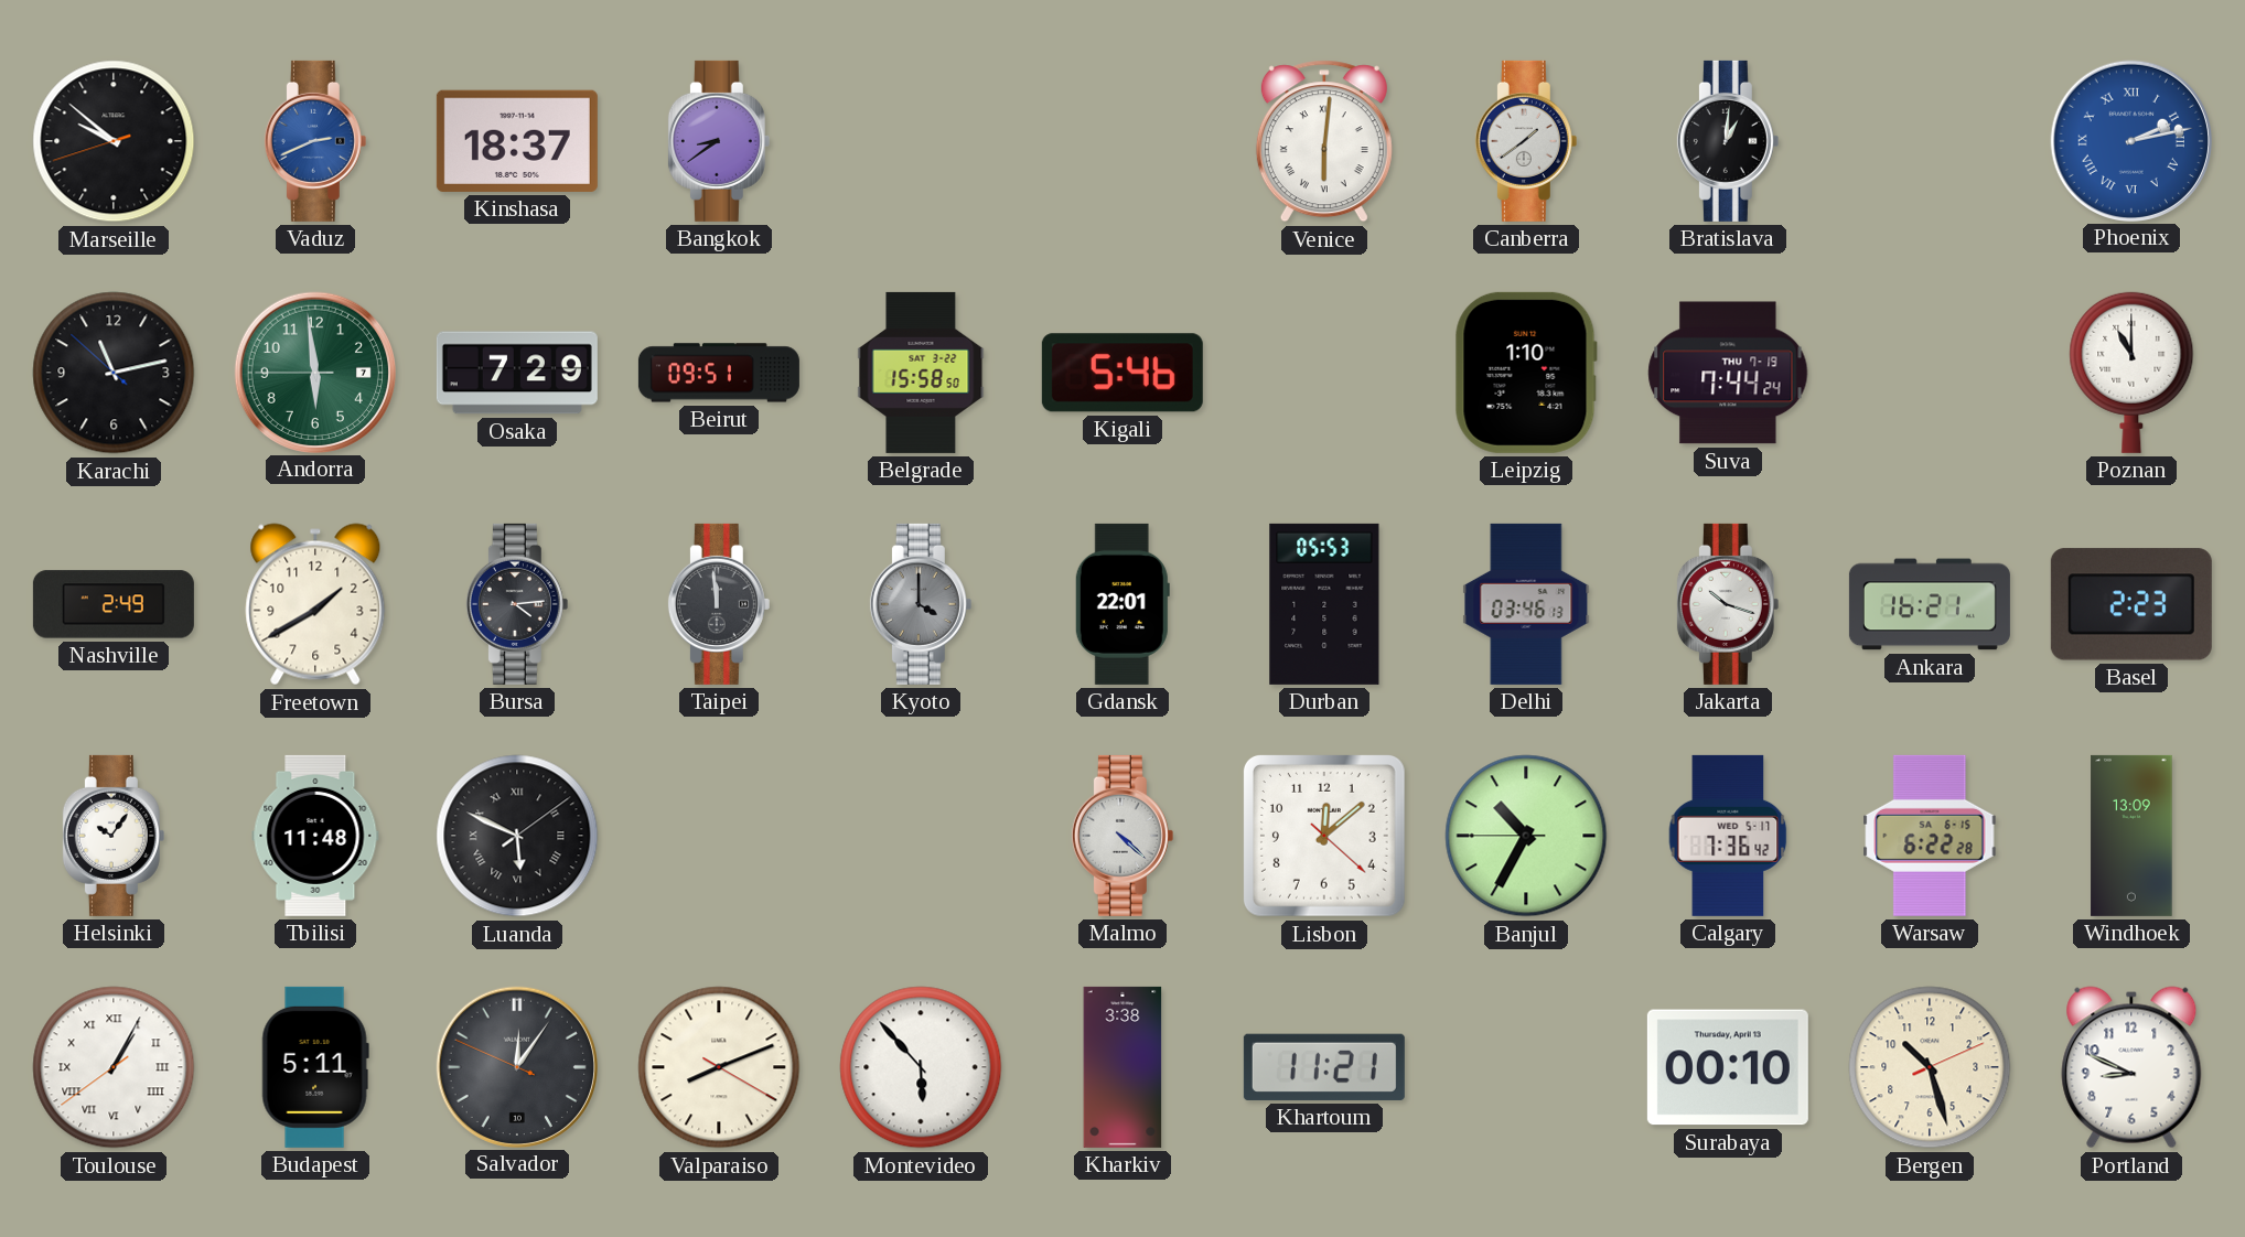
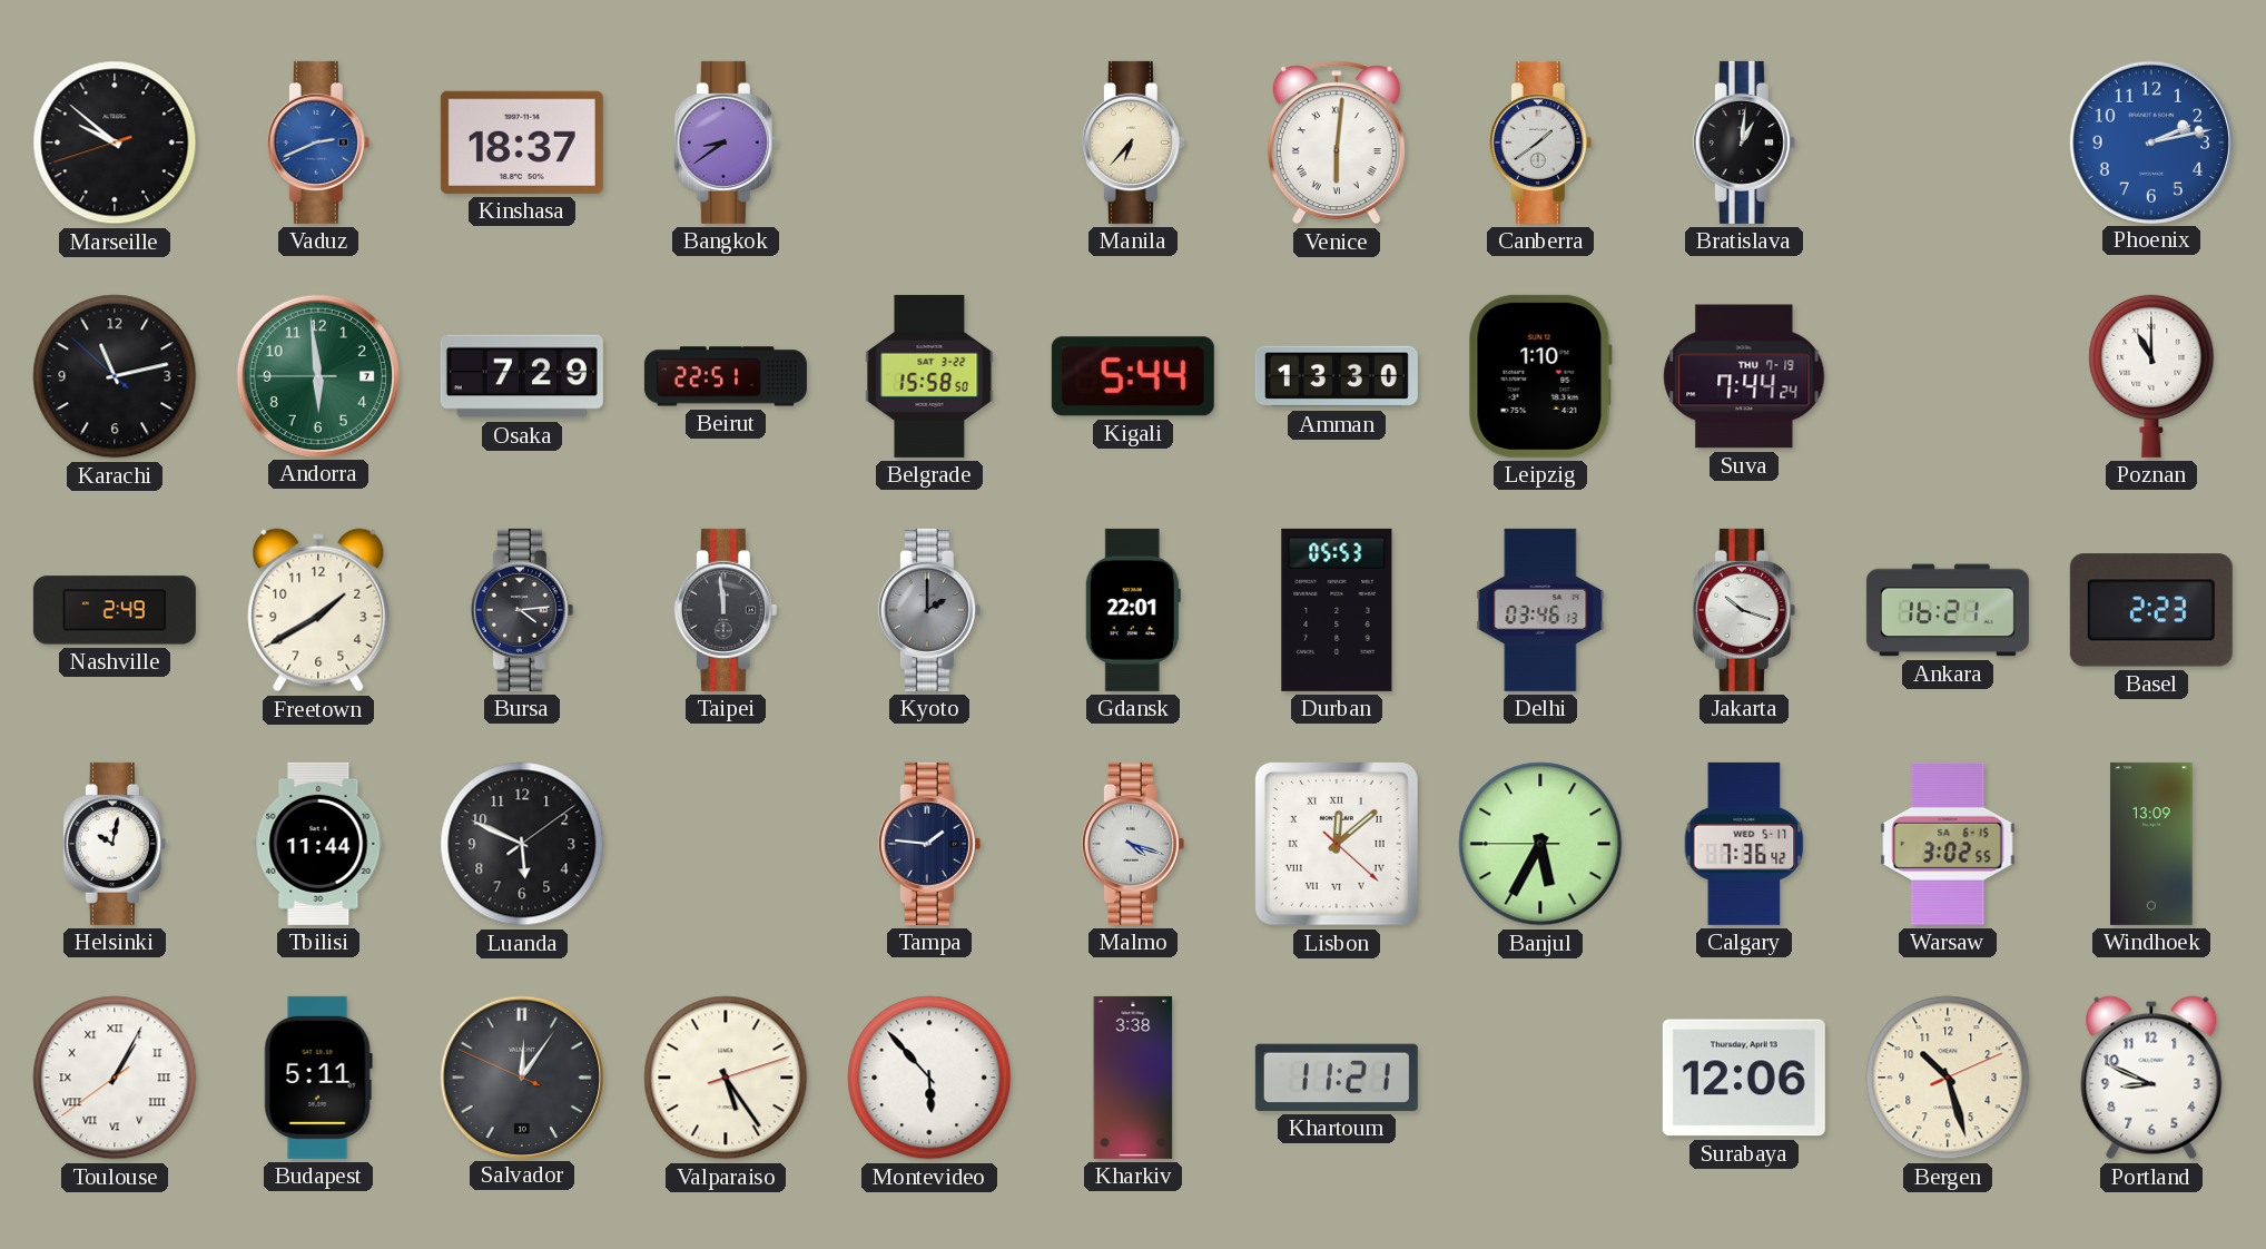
Manila: none -> 6:37
Phoenix numerals: Roman -> Arabic
Beirut: 09:51 -> 22:51
Kigali: 5:46 -> 5:44
Amman: none -> 13:30
Kyoto: 4:00 -> 2:00
Helsinki: 10:06 -> 10:02
Tbilisi: 11:48 -> 11:44
Luanda numerals: Roman -> Arabic
Tampa: none -> 1:46
Malmo: 4:22 -> 4:18
Lisbon numerals: Arabic -> Roman
Banjul: 10:34 -> 5:34
Warsaw: 6:22 -> 3:02
Valparaiso: 8:11 -> 5:24
Surabaya: 00:10 -> 12:06
